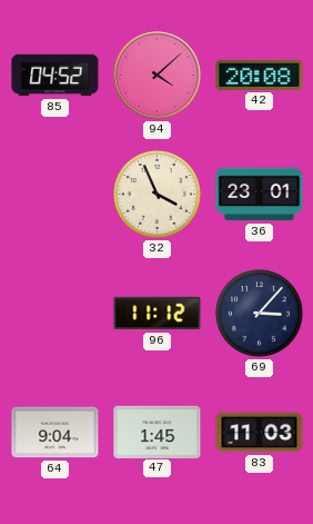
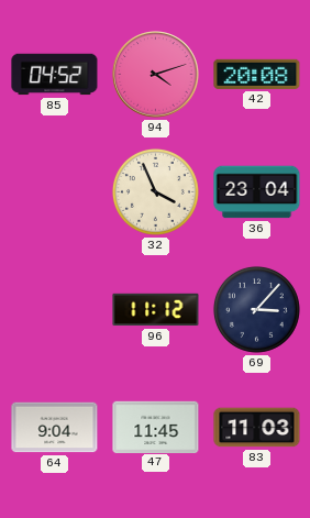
94: 4:08 -> 4:12
36: 23:01 -> 23:04
47: 1:45 -> 11:45
